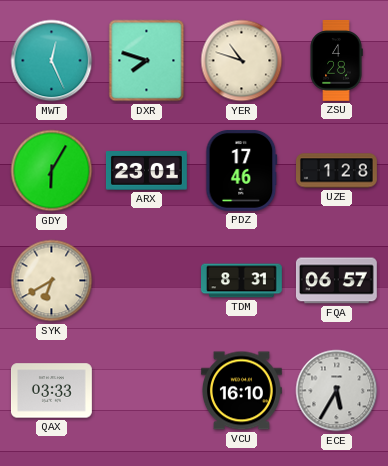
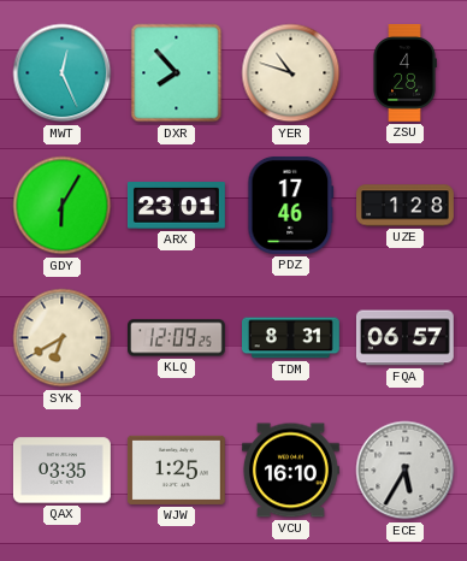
DXR: 7:48 -> 7:53
KLQ: none -> 12:09
QAX: 03:33 -> 03:35
WJW: none -> 1:25
